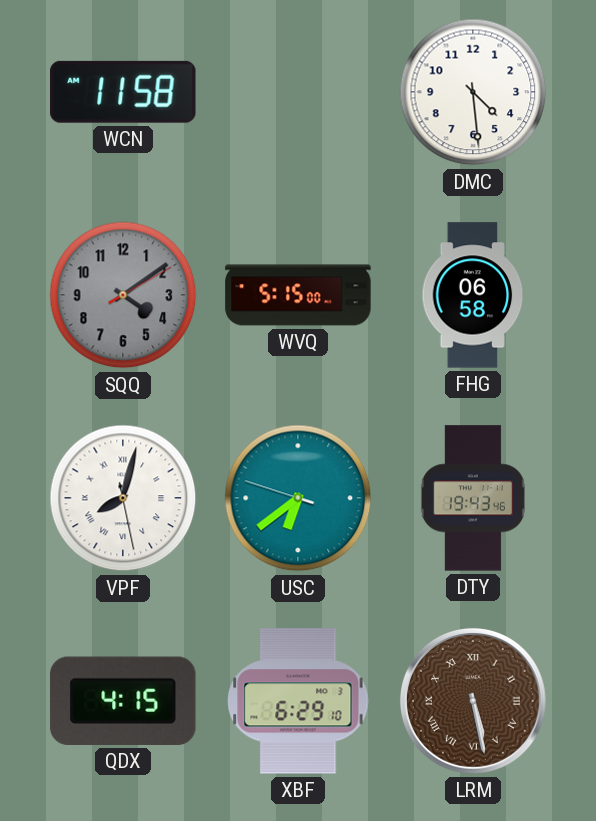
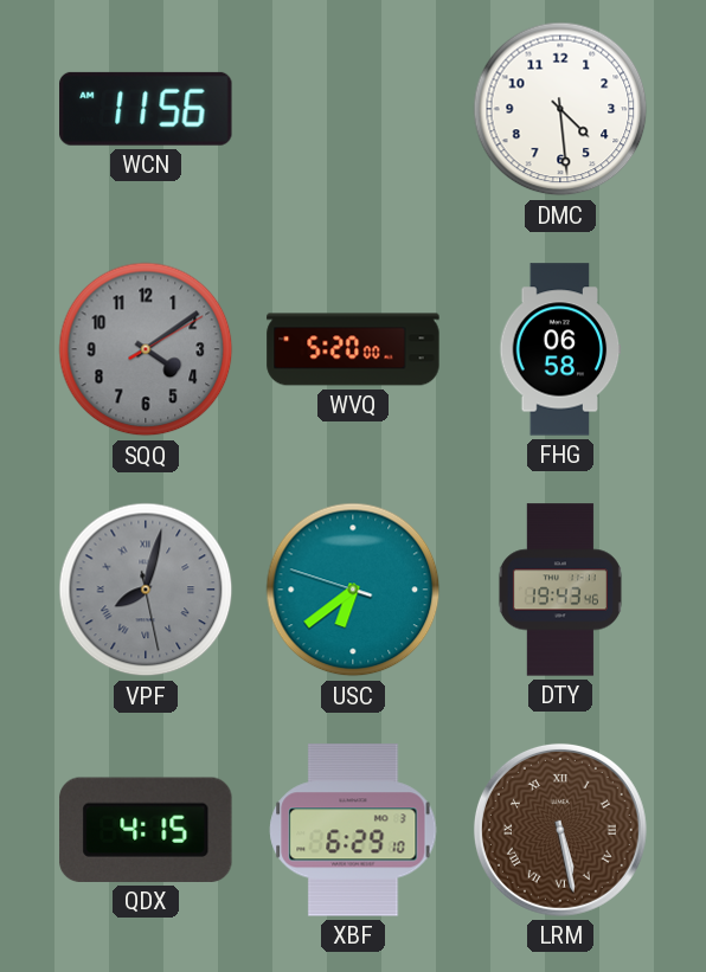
WCN: 11:58 -> 11:56
WVQ: 5:15 -> 5:20
VPF dial: white -> grey
